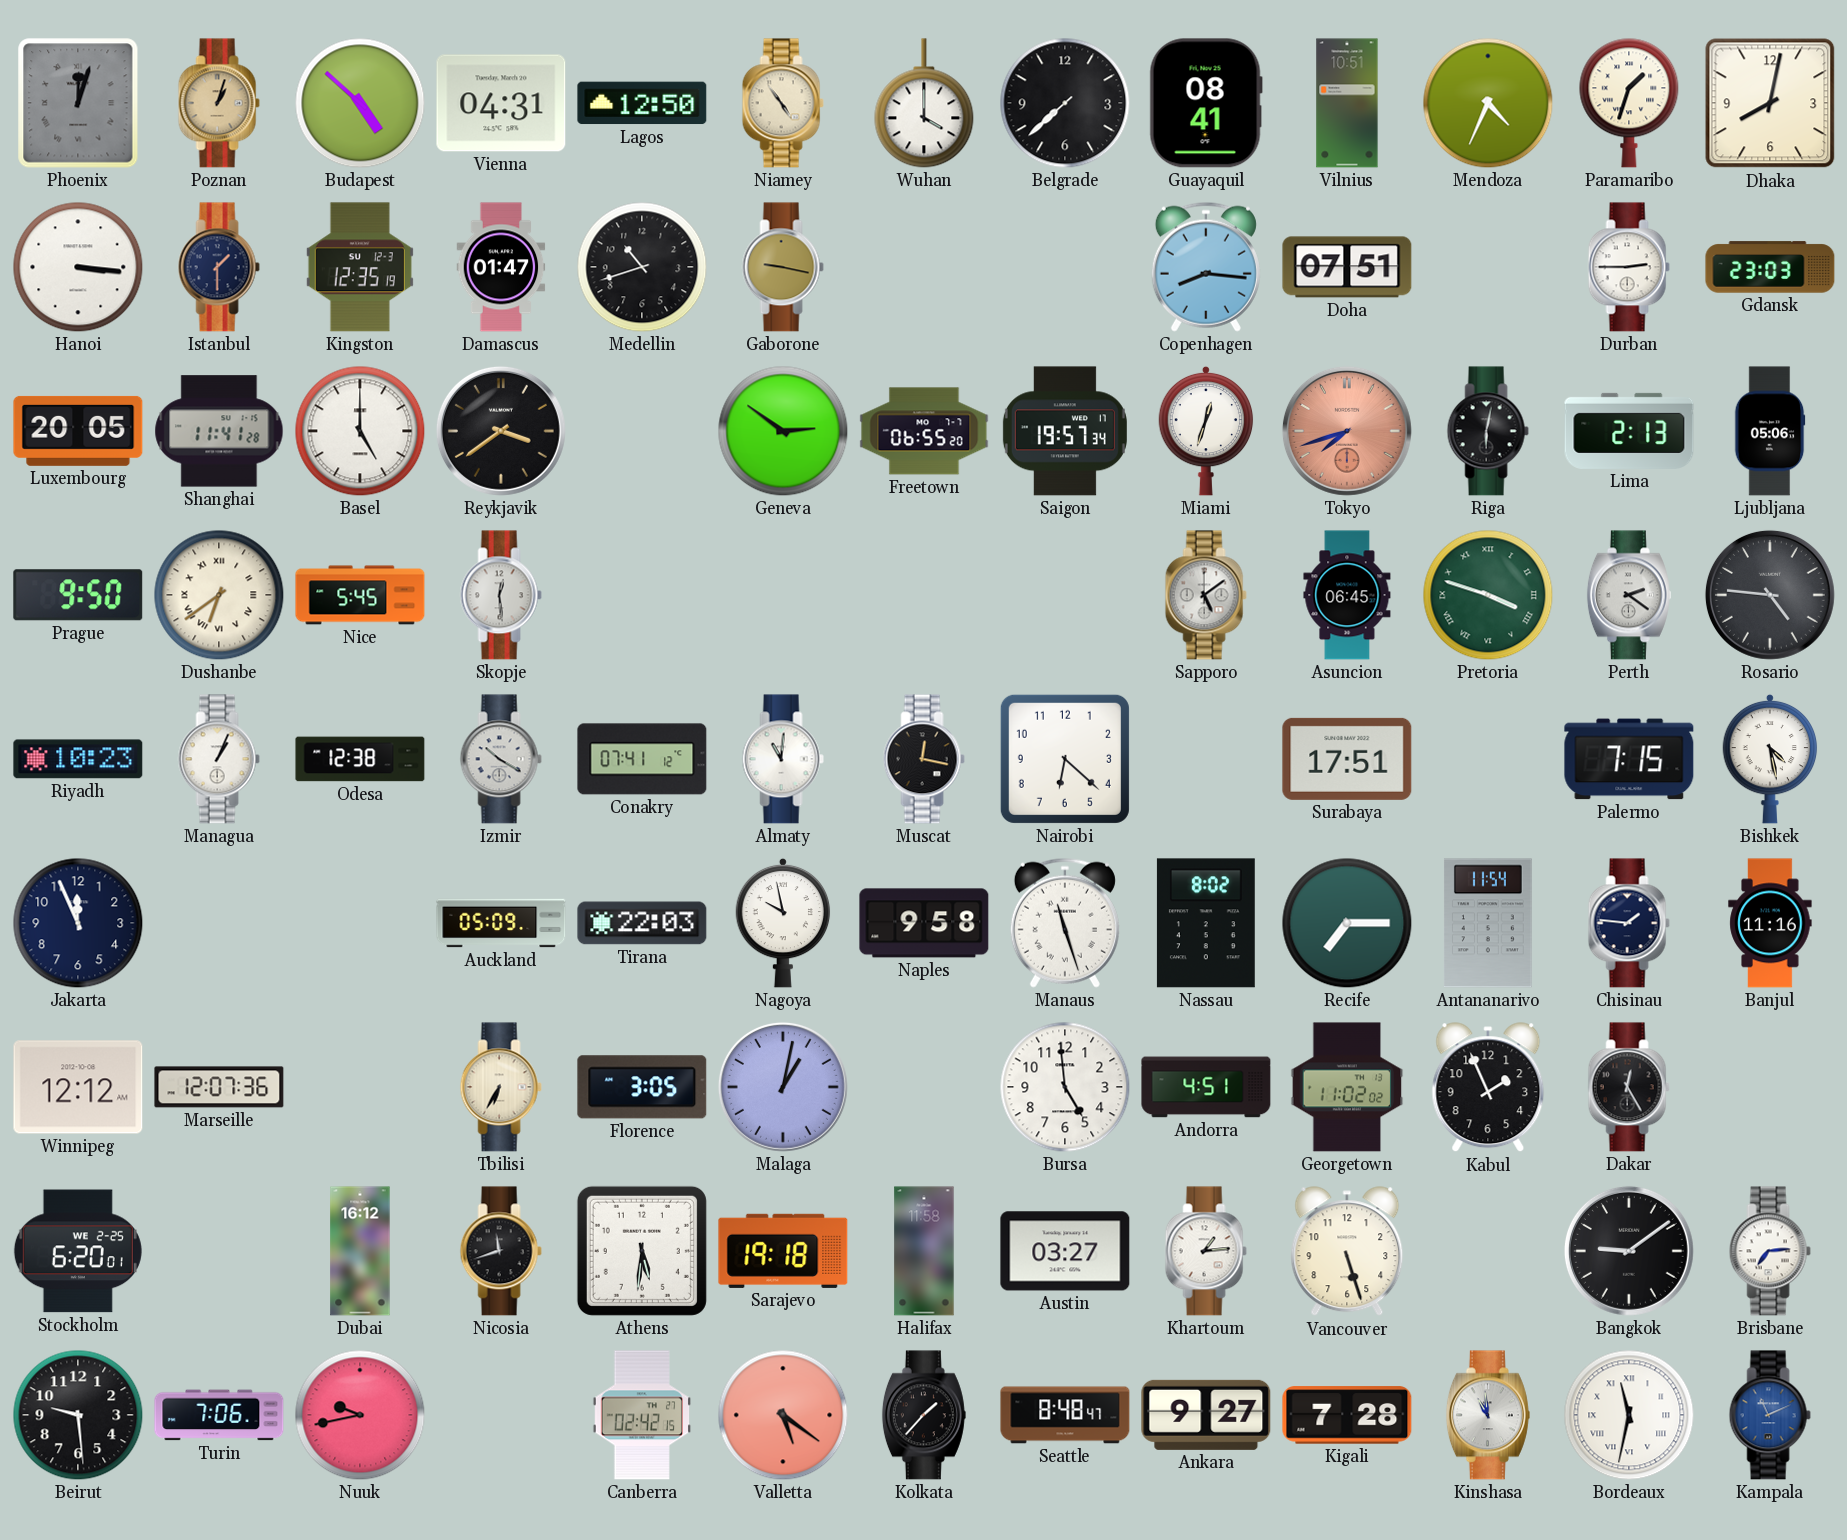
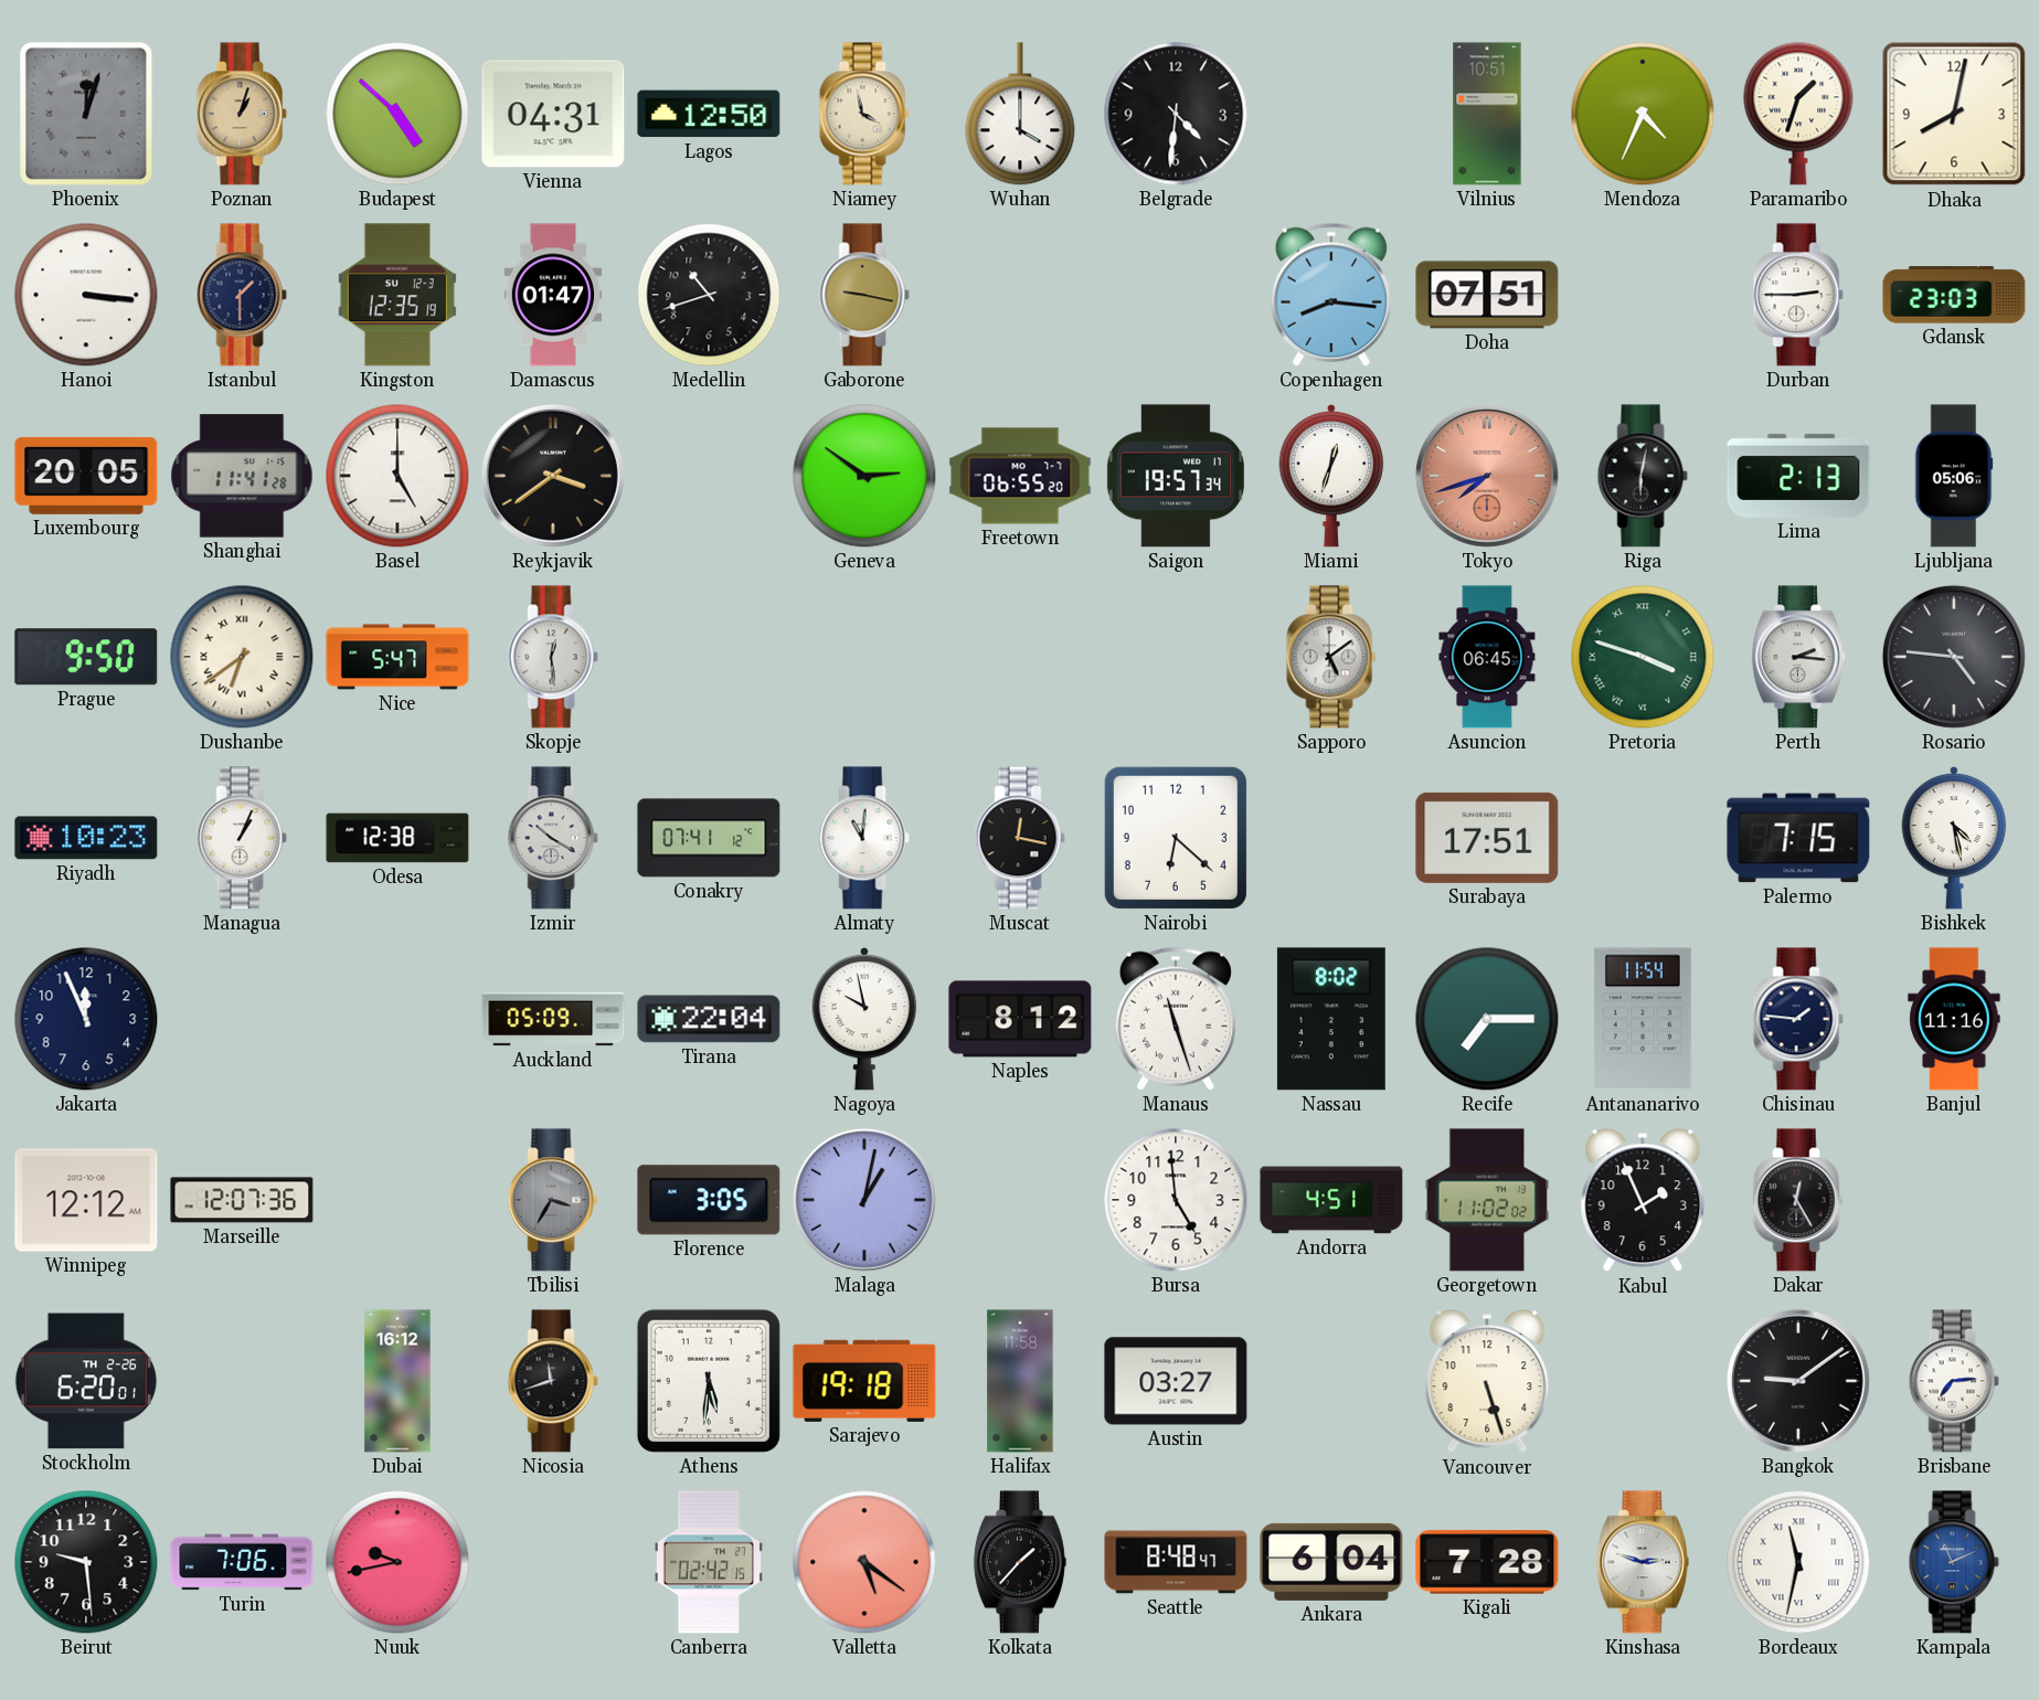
Niamey: 4:54 -> 3:58
Belgrade: 7:38 -> 4:31
Guayaquil: 08:41 -> none
Nice: 5:45 -> 5:47
Perth: 2:21 -> 2:16
Tirana: 22:03 -> 22:04
Naples: 9:58 -> 8:12
Tbilisi: 6:35 -> 3:35
Tbilisi dial: cream -> grey
Stockholm date: WE 2-25 -> TH 2-26
Khartoum: 1:14 -> none
Ankara: 9:27 -> 6:04
Kinshasa: 10:59 -> 2:48
